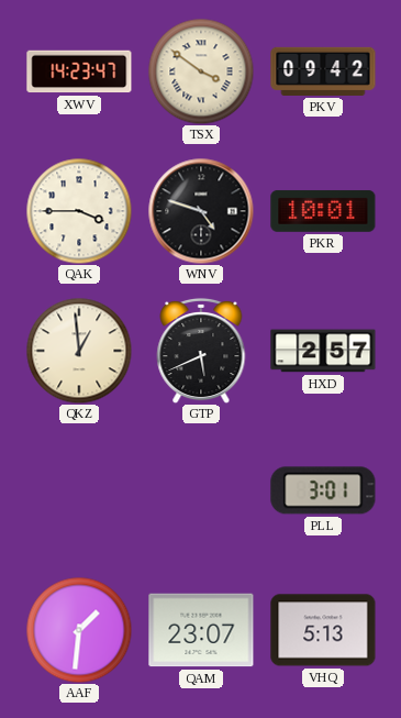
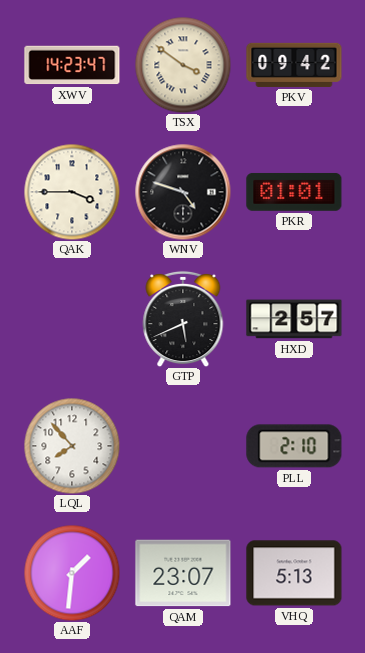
PKR: 10:01 -> 01:01
QKZ: 12:59 -> none
LQL: none -> 7:53
PLL: 3:01 -> 2:10
